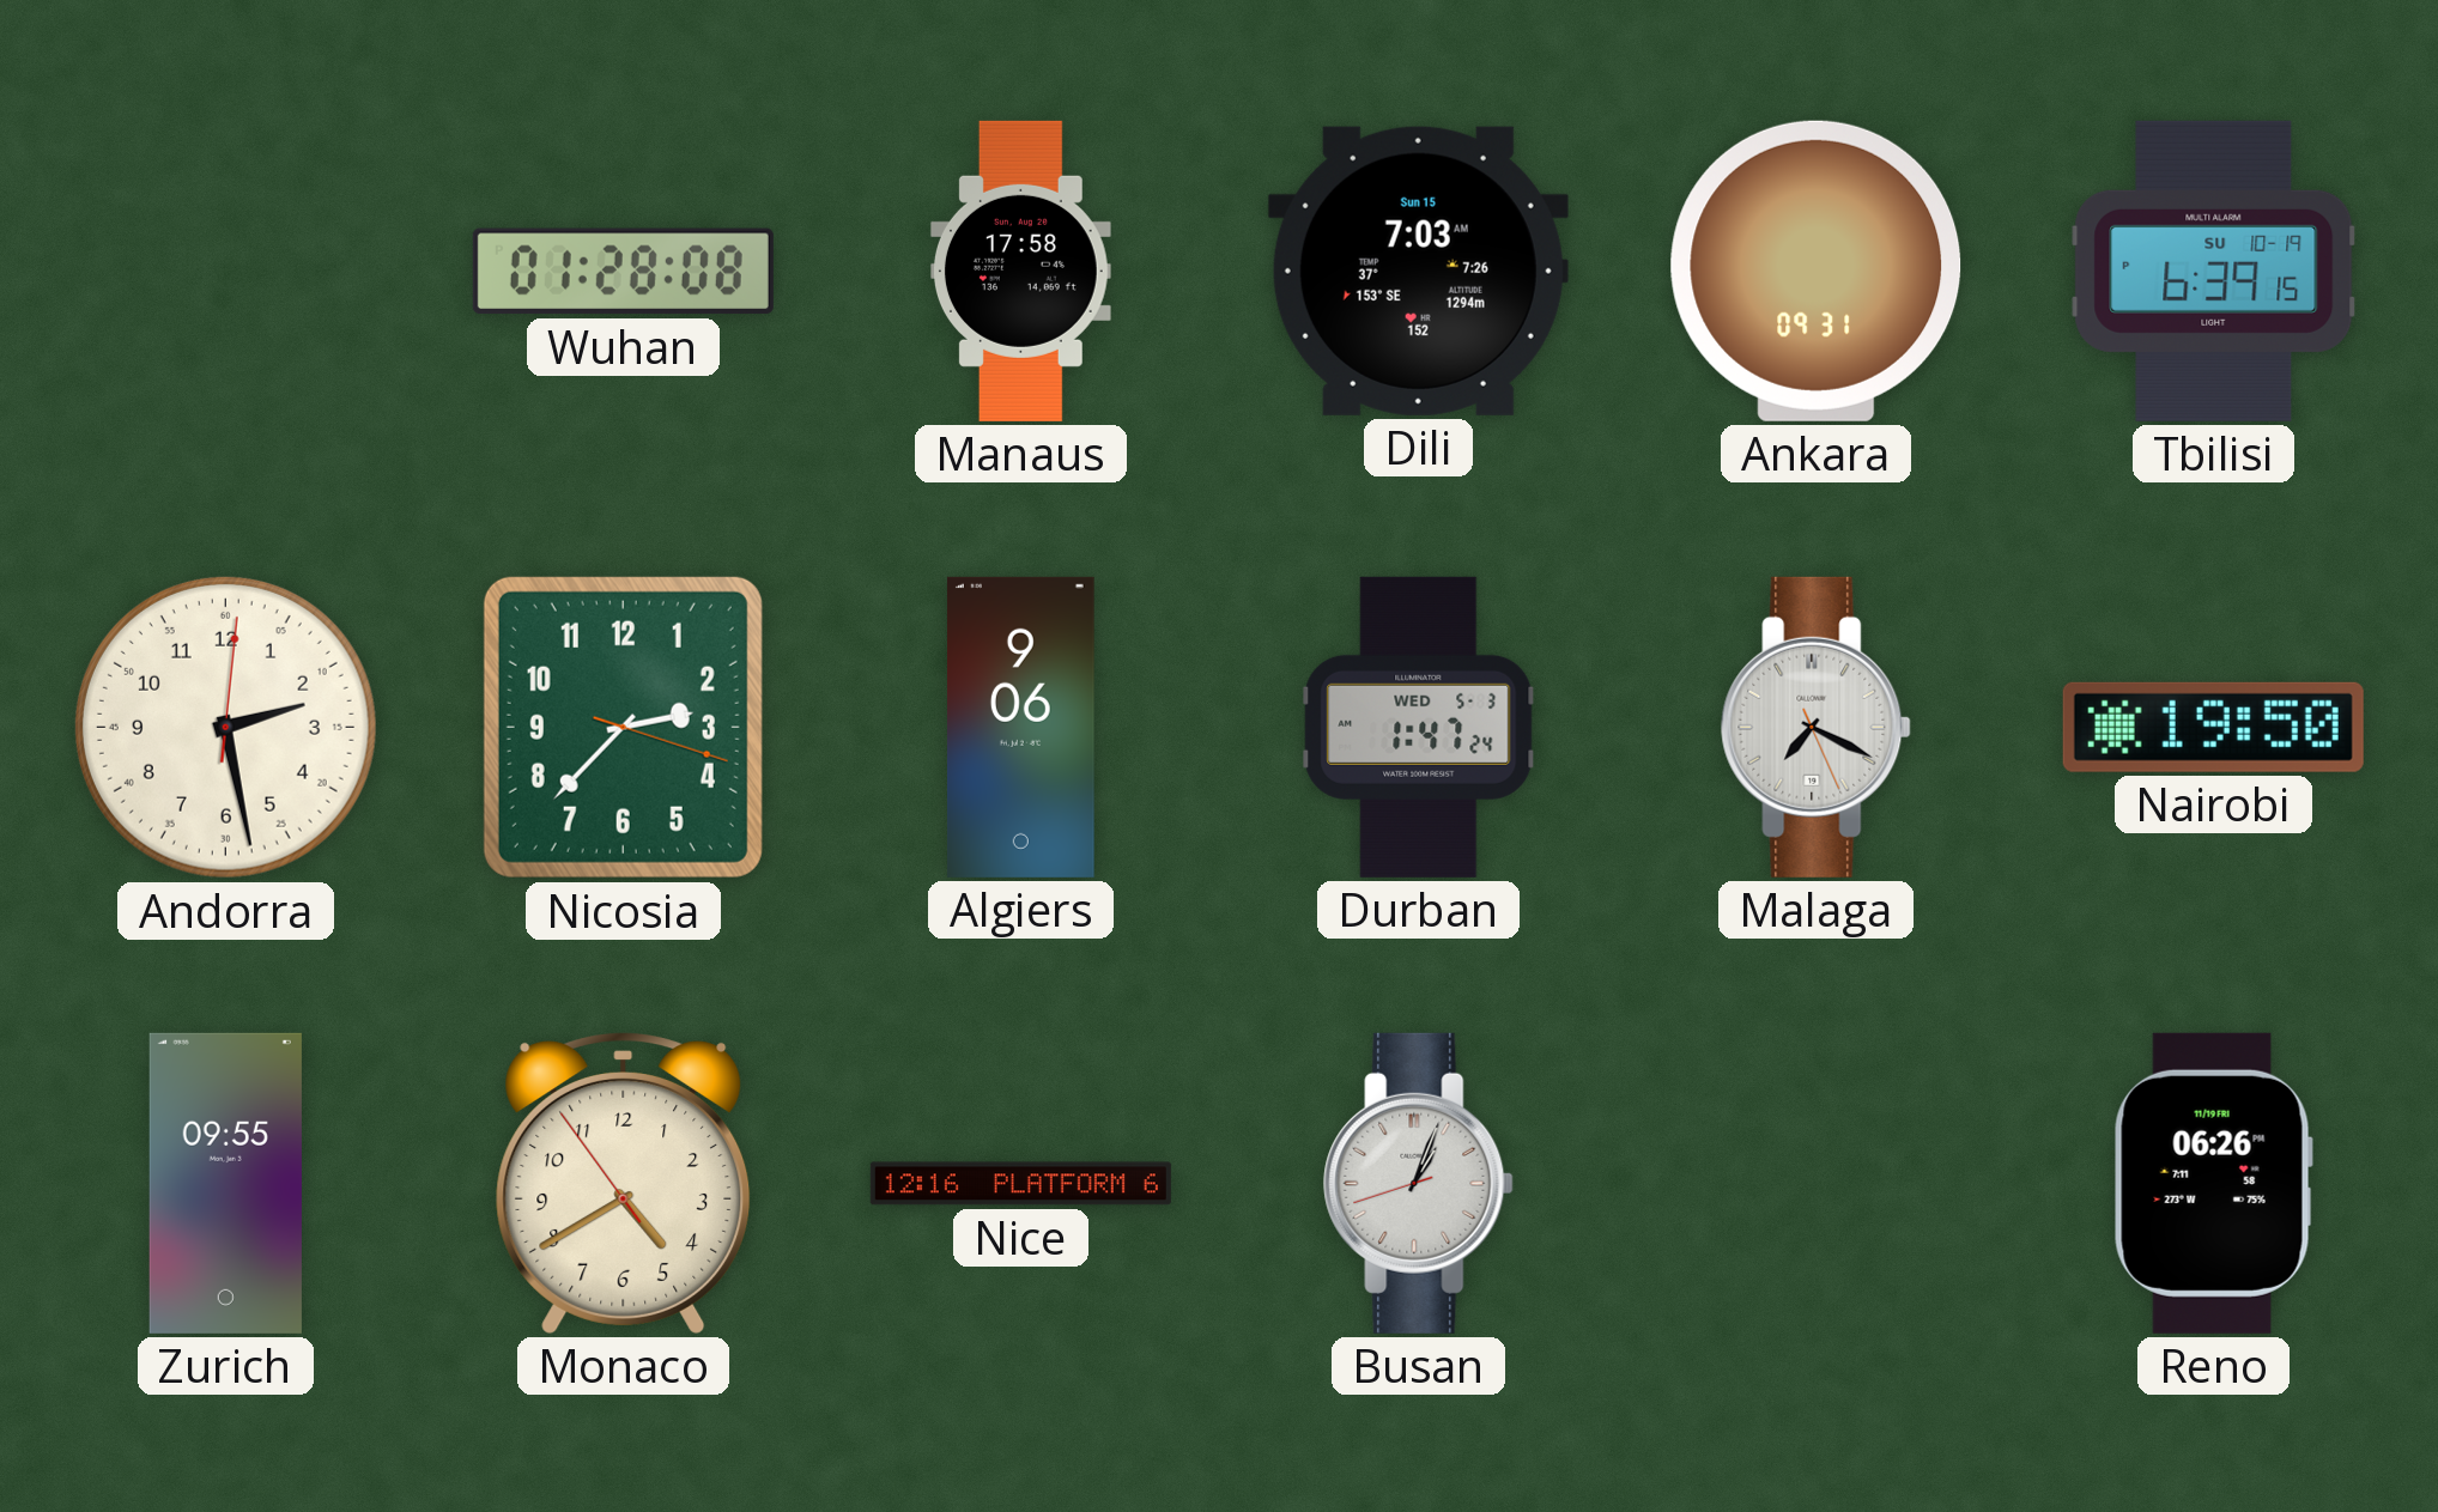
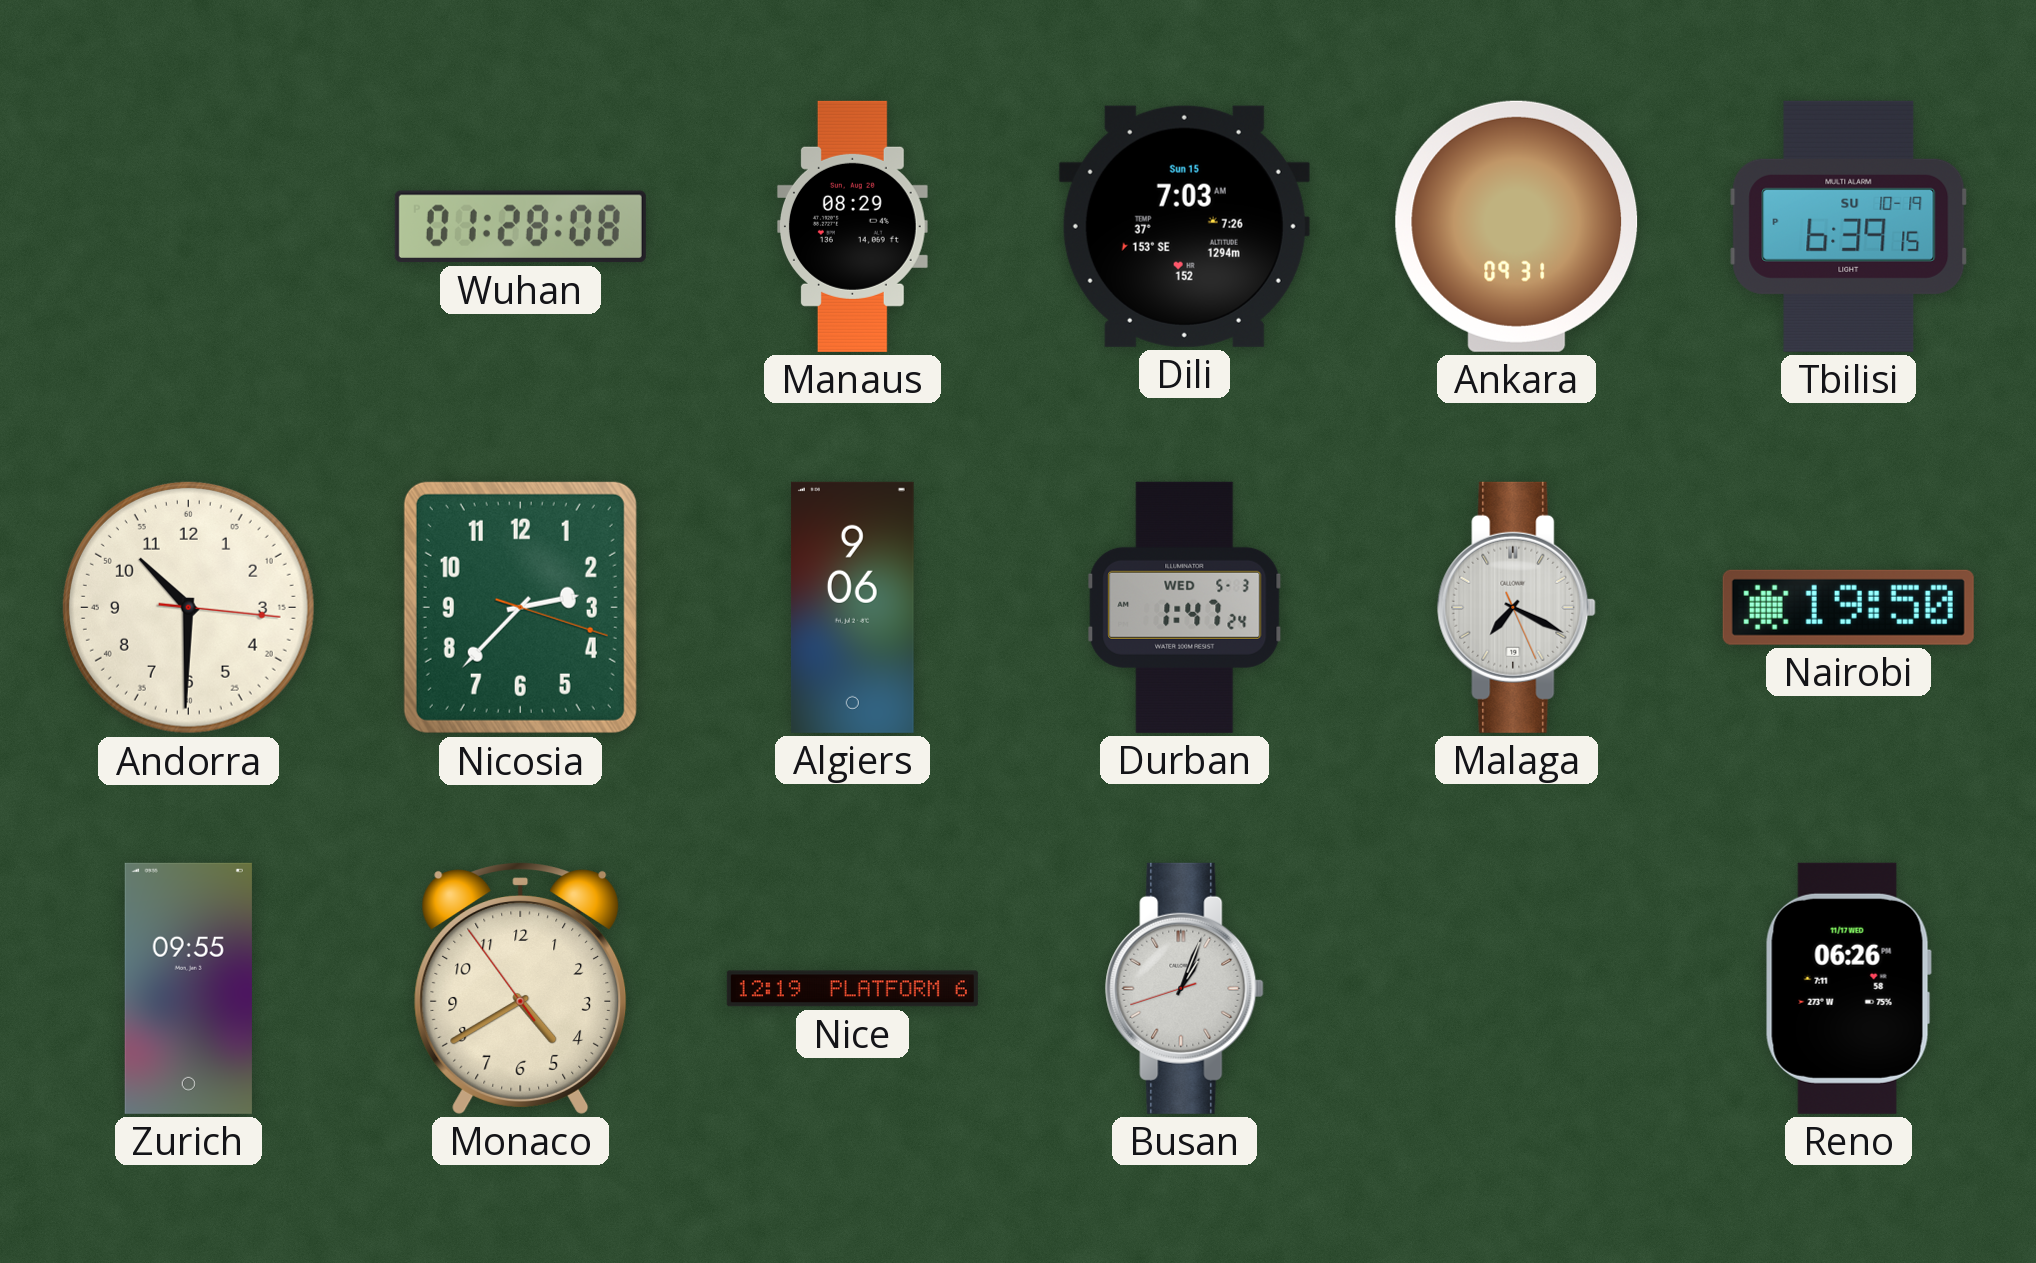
Manaus: 17:58 -> 08:29
Andorra: 2:28 -> 10:30
Nice: 12:16 -> 12:19
Reno date: 11/19 FRI -> 11/17 WED
